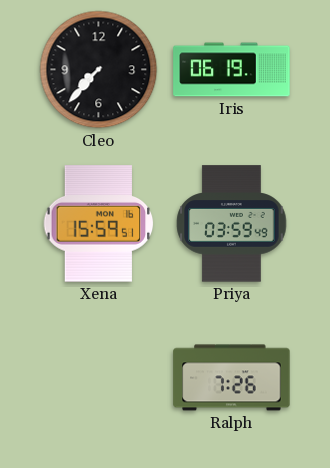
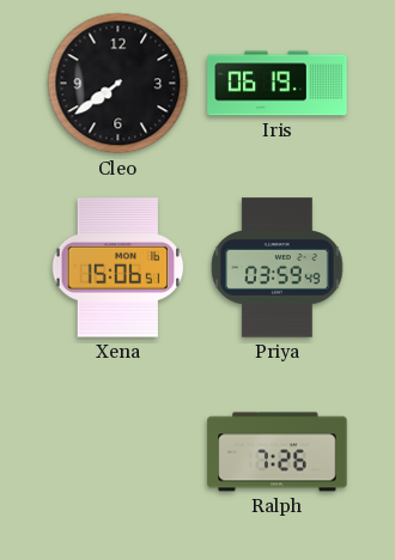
Cleo: 7:37 -> 7:39
Xena: 15:59 -> 15:06
